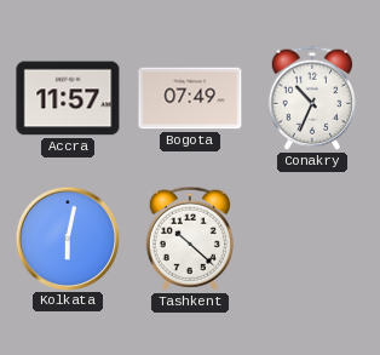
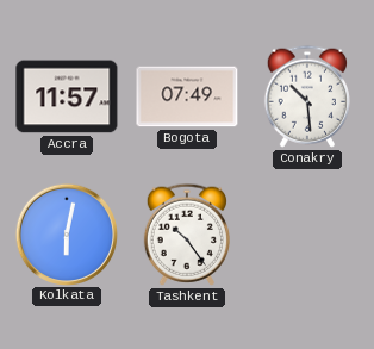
Conakry: 10:34 -> 10:29
Tashkent: 10:22 -> 10:24
